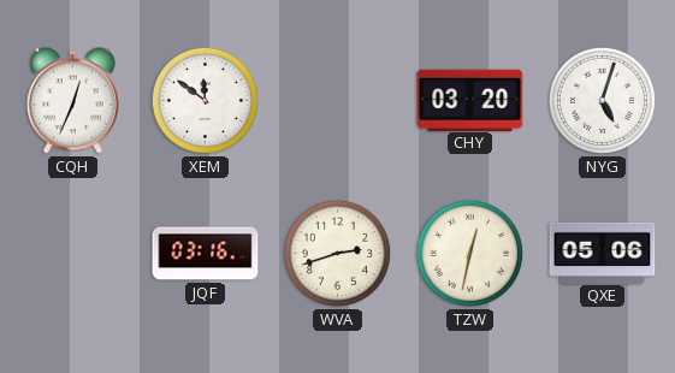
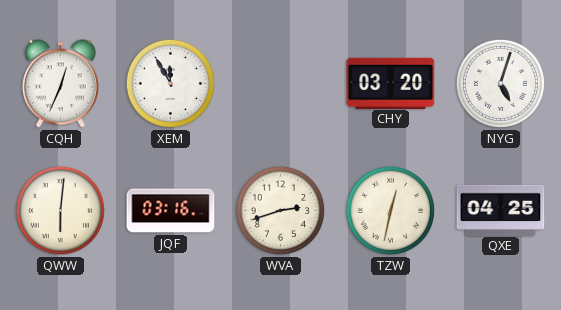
XEM: 11:51 -> 11:55
QWW: none -> 6:01
QXE: 05:06 -> 04:25
